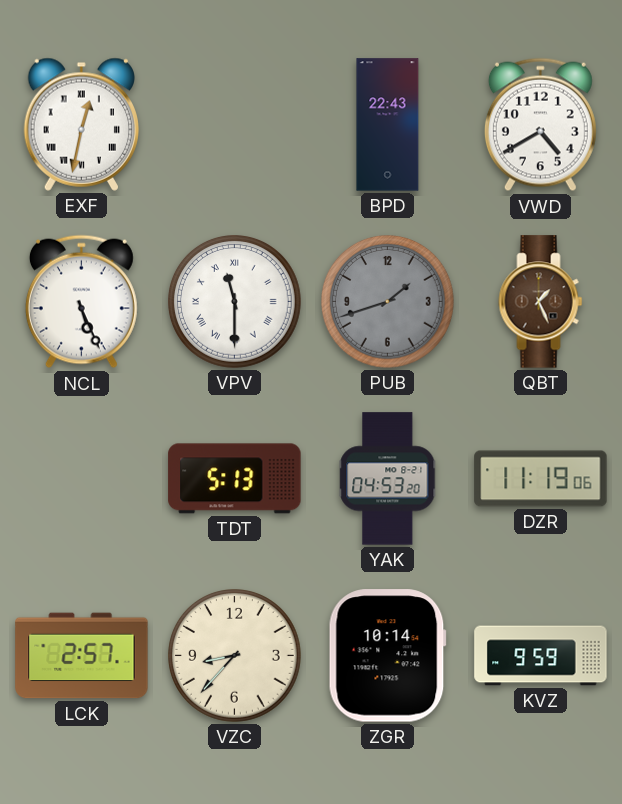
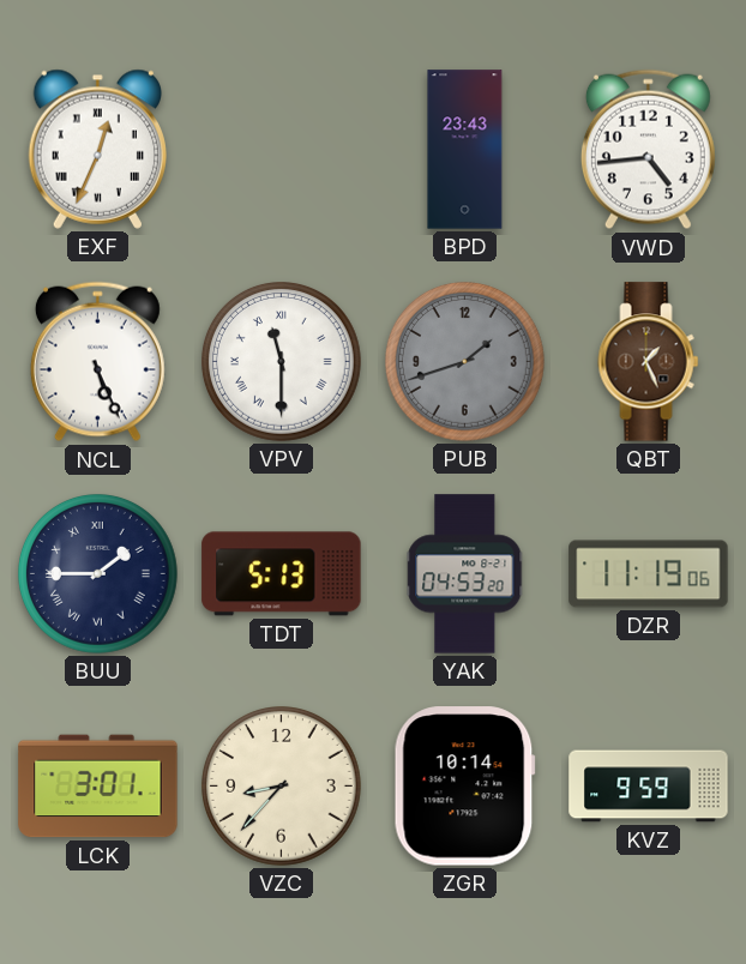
EXF: 12:32 -> 12:34
BPD: 22:43 -> 23:43
VWD: 4:40 -> 4:44
BUU: none -> 1:45
LCK: 2:57 -> 3:01
